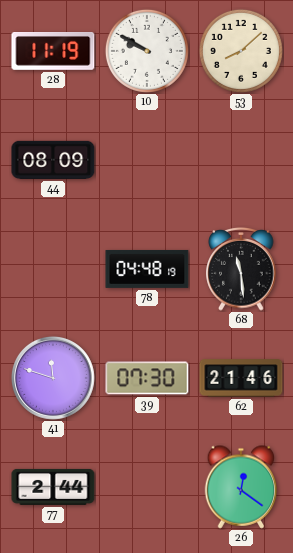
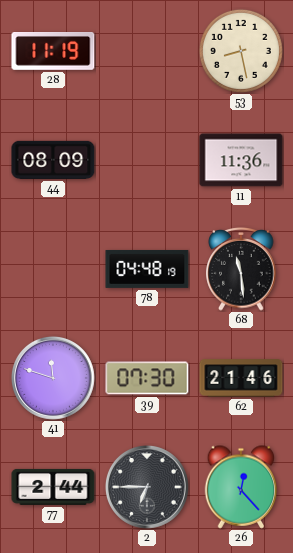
10: 9:50 -> none
53: 8:08 -> 8:28
11: none -> 11:36
2: none -> 6:45
26: 12:21 -> 12:23
